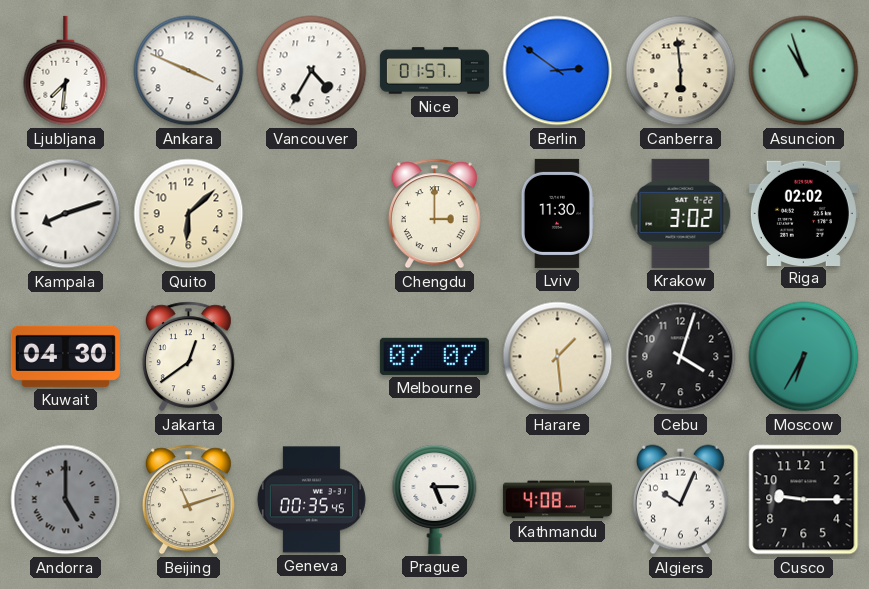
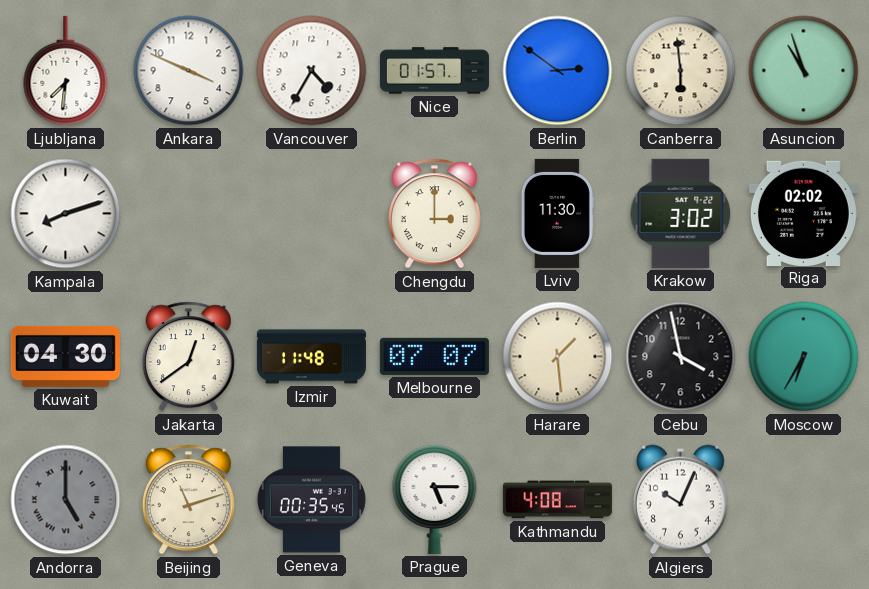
Quito: 6:08 -> none
Izmir: none -> 11:48
Cebu: 4:03 -> 3:58
Cusco: 9:15 -> none
